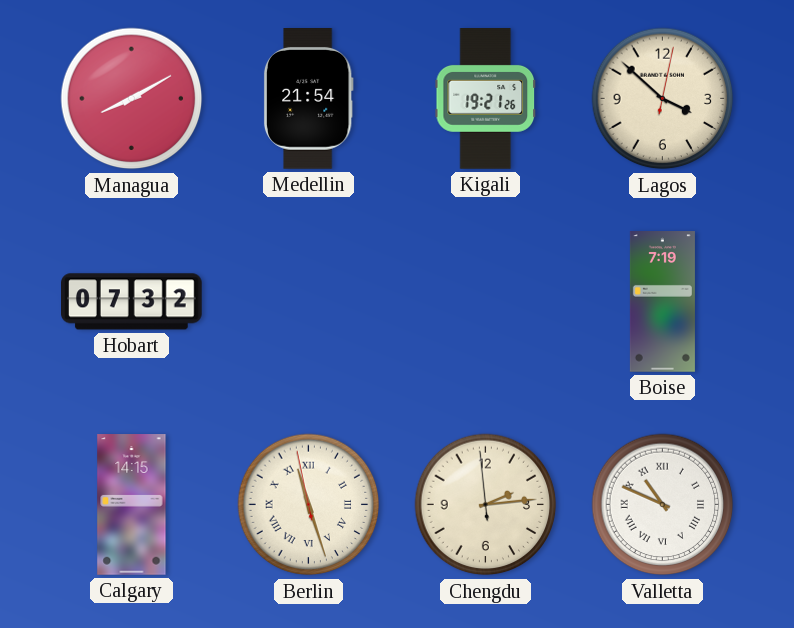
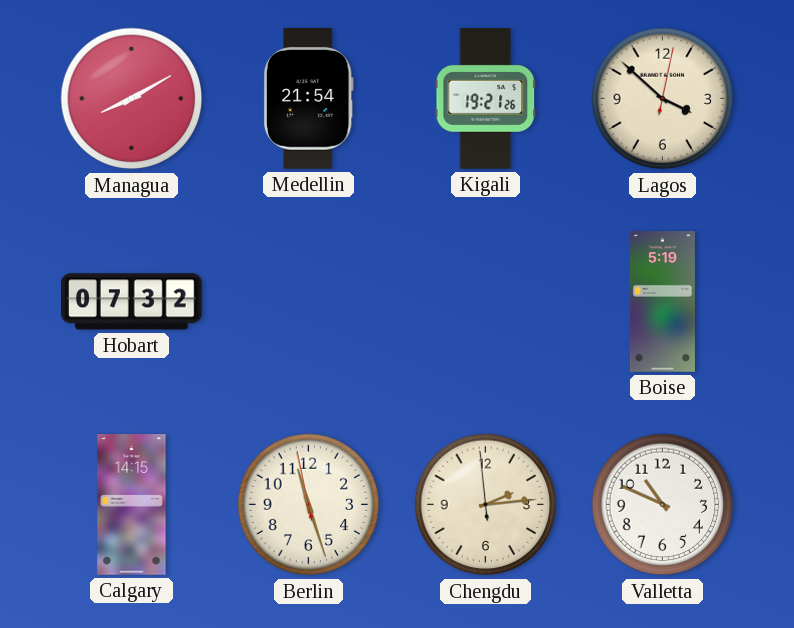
Boise: 7:19 -> 5:19
Berlin numerals: Roman -> Arabic
Valletta numerals: Roman -> Arabic
